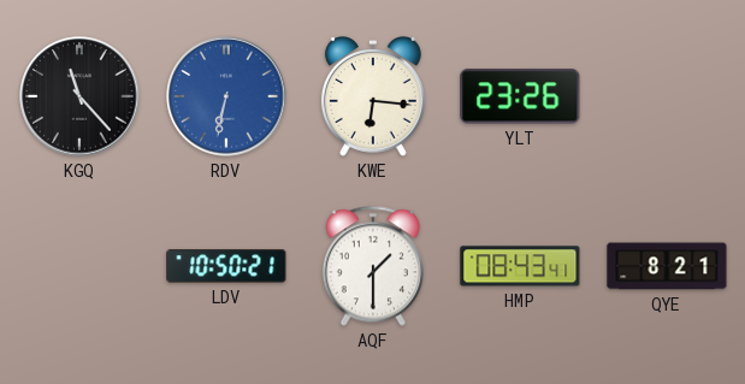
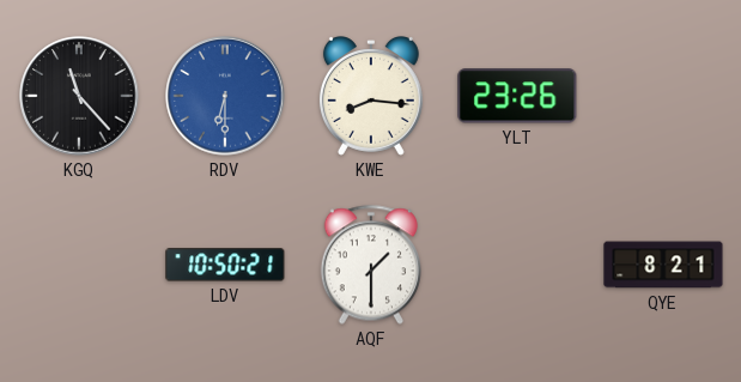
RDV: 6:32 -> 6:30
KWE: 6:16 -> 8:16
HMP: 08:43 -> none
